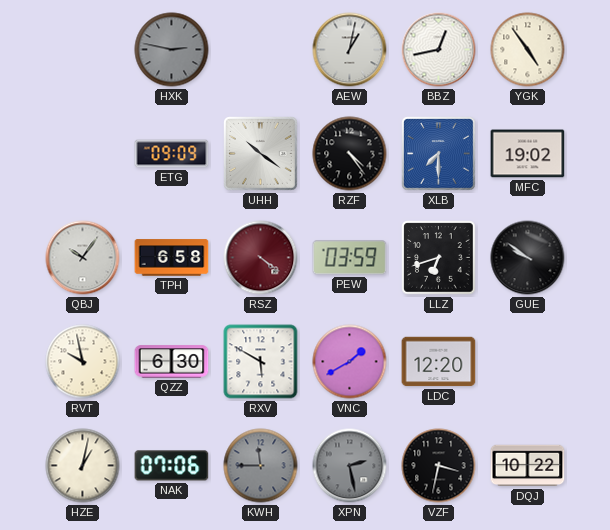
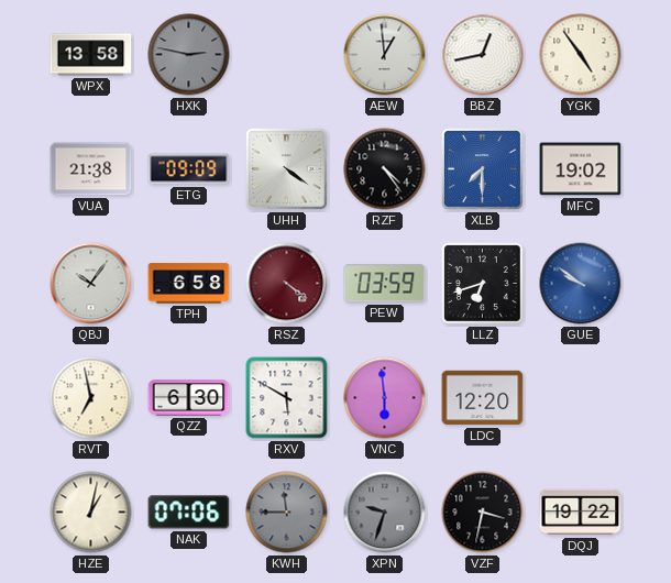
WPX: none -> 13:58
AEW: 1:02 -> 12:59
VUA: none -> 21:38
UHH: 10:21 -> 4:21
GUE dial: black -> blue
RVT: 9:58 -> 6:58
VNC: 1:40 -> 5:59
XPN: 2:28 -> 9:33
DQJ: 10:22 -> 19:22
